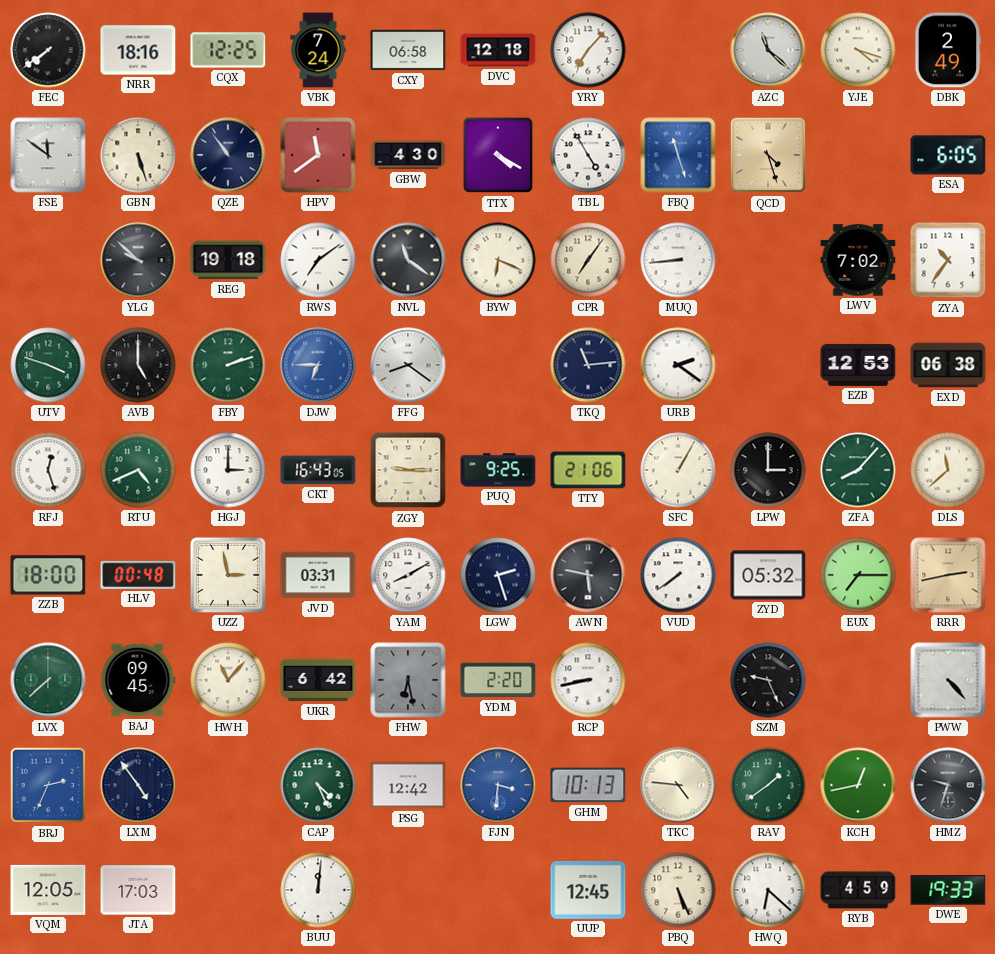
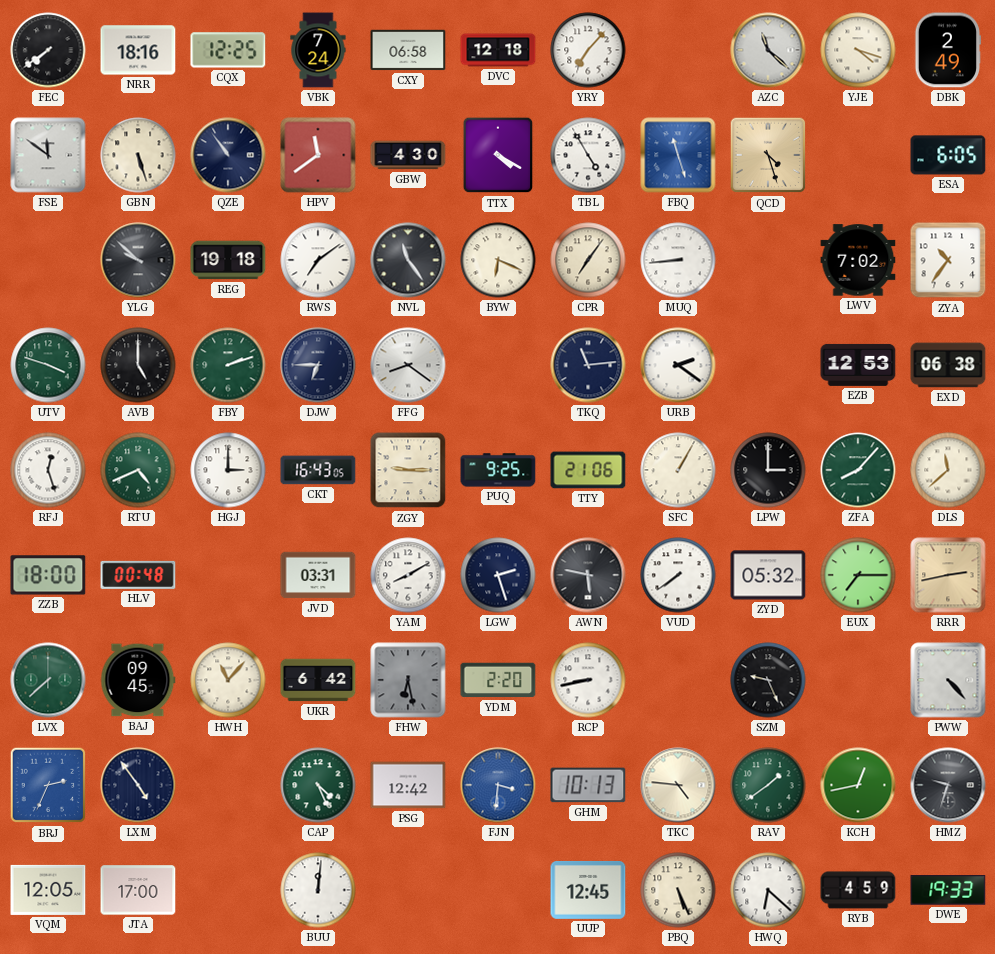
NVL: 11:21 -> 11:24
DJW dial: blue -> navy
UZZ: 2:58 -> none
JTA: 17:03 -> 17:00
